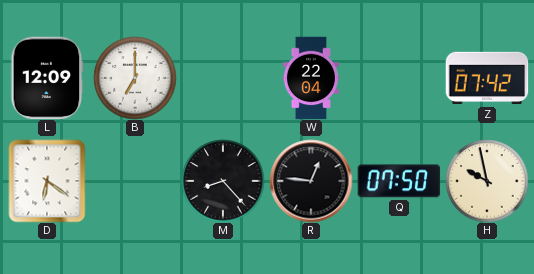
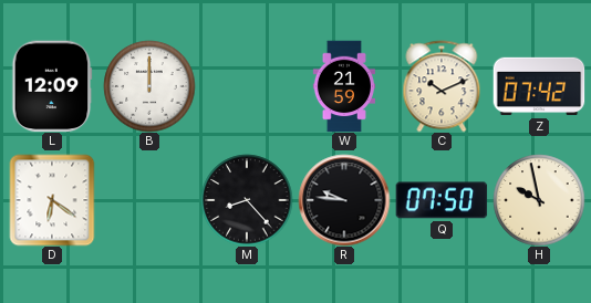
B: 7:00 -> 12:00
W: 22:04 -> 21:59
C: none -> 10:11
R: 12:46 -> 9:46
